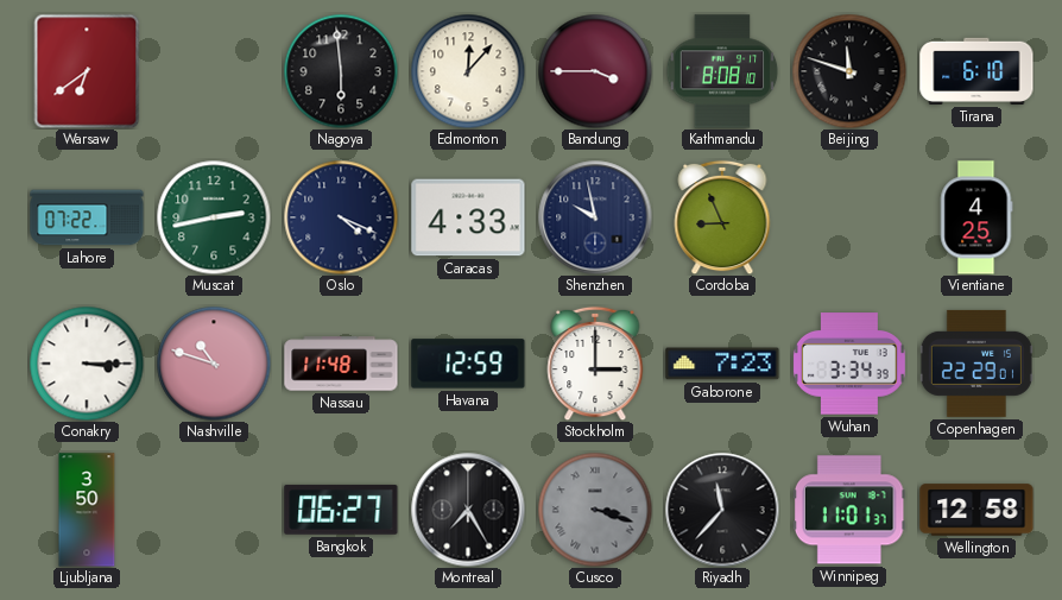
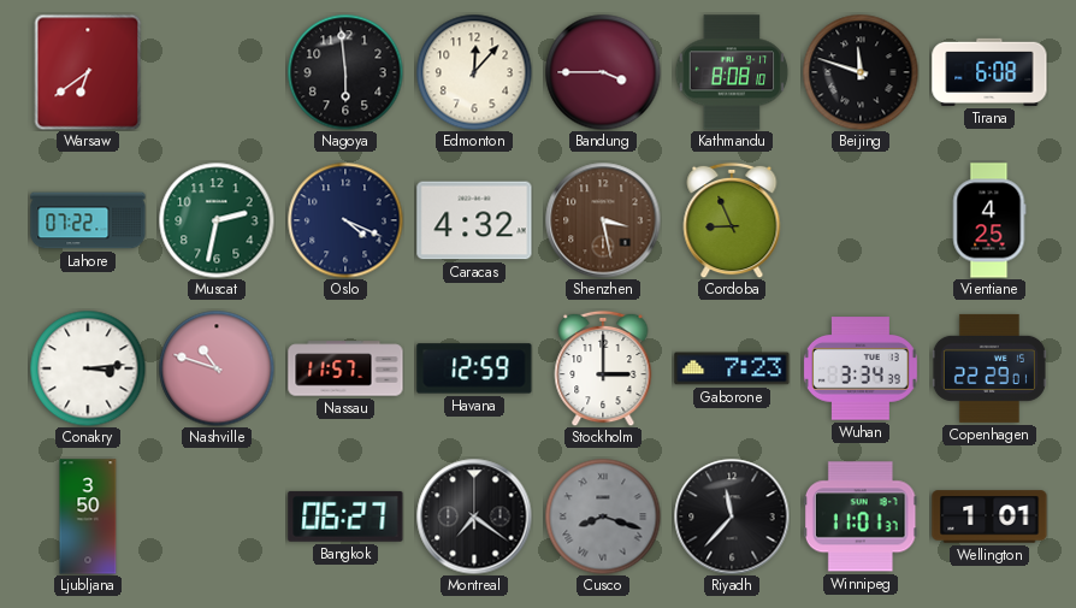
Tirana: 6:10 -> 6:08
Muscat: 2:43 -> 2:32
Caracas: 4:33 -> 4:32
Shenzhen: 9:58 -> 3:28
Shenzhen dial: navy -> brown
Conakry: 3:15 -> 3:14
Nassau: 11:48 -> 11:57
Montreal: 7:25 -> 7:21
Cusco: 3:18 -> 8:18
Wellington: 12:58 -> 1:01
